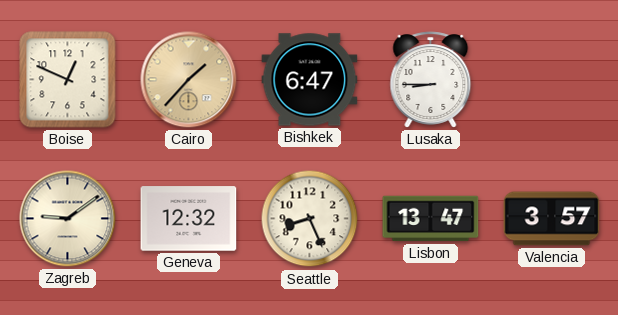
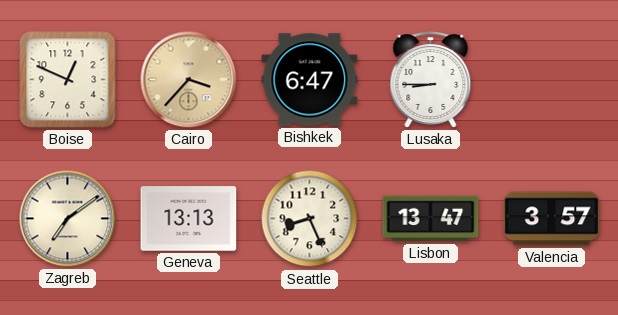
Cairo: 1:37 -> 3:37
Zagreb: 9:09 -> 7:09
Geneva: 12:32 -> 13:13
